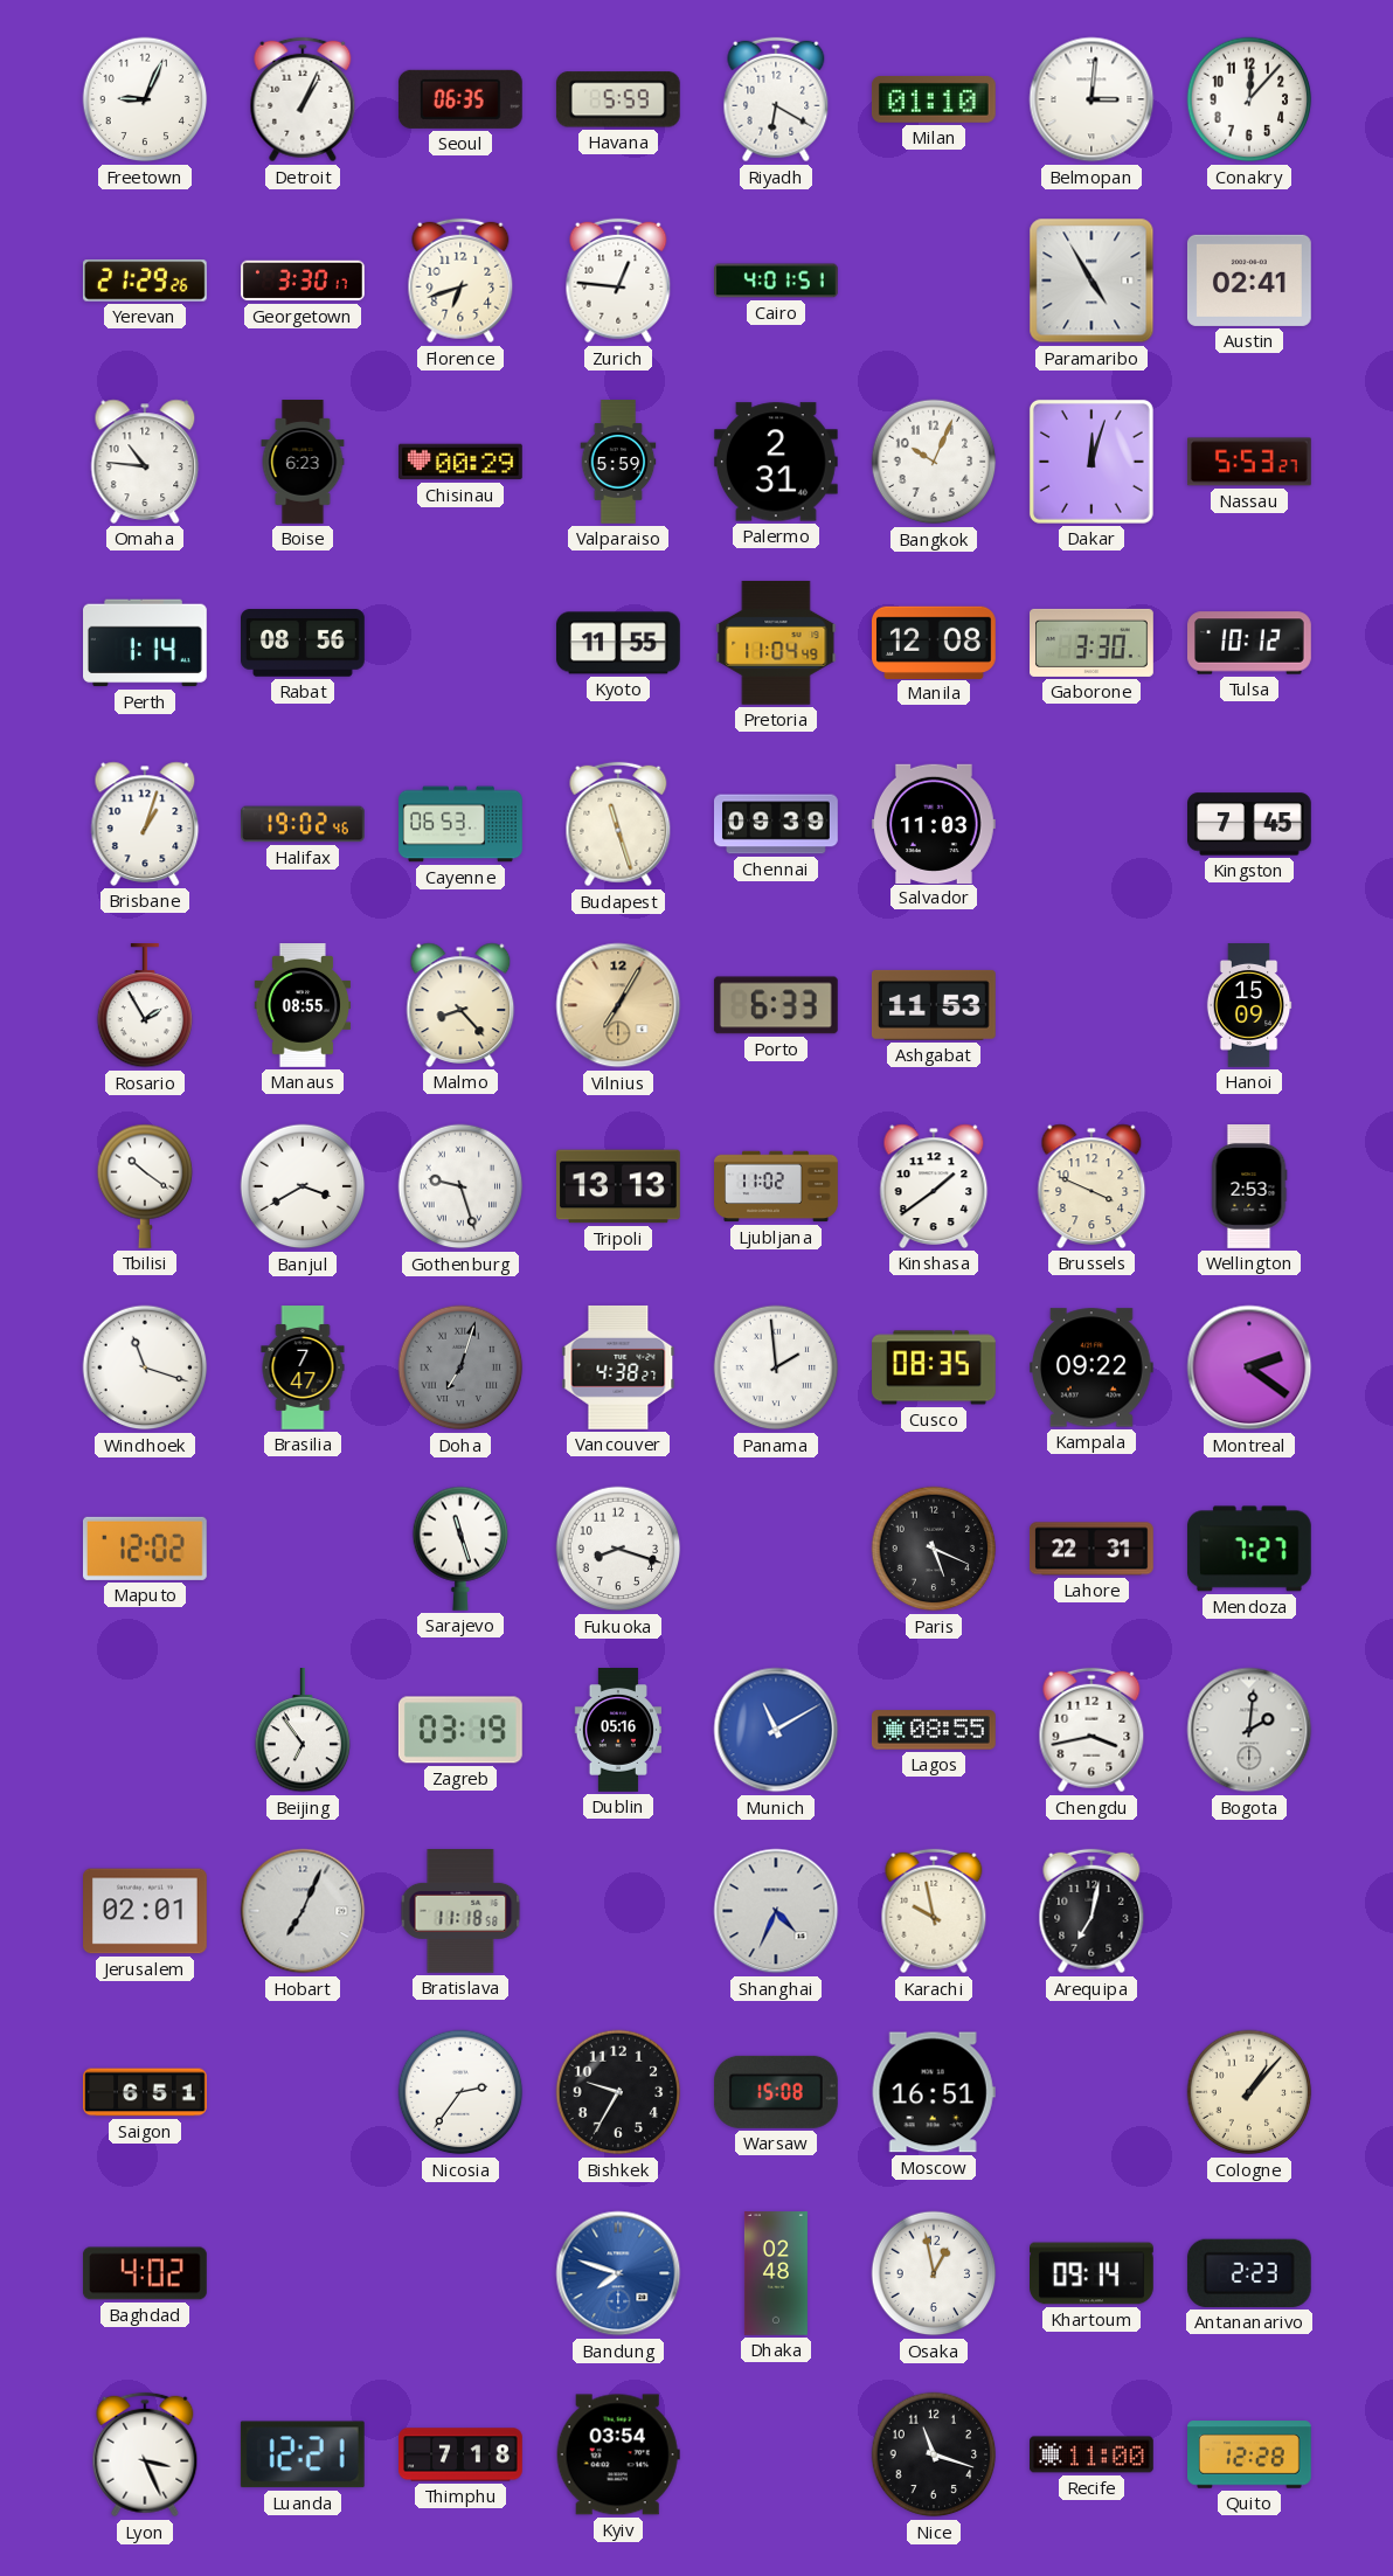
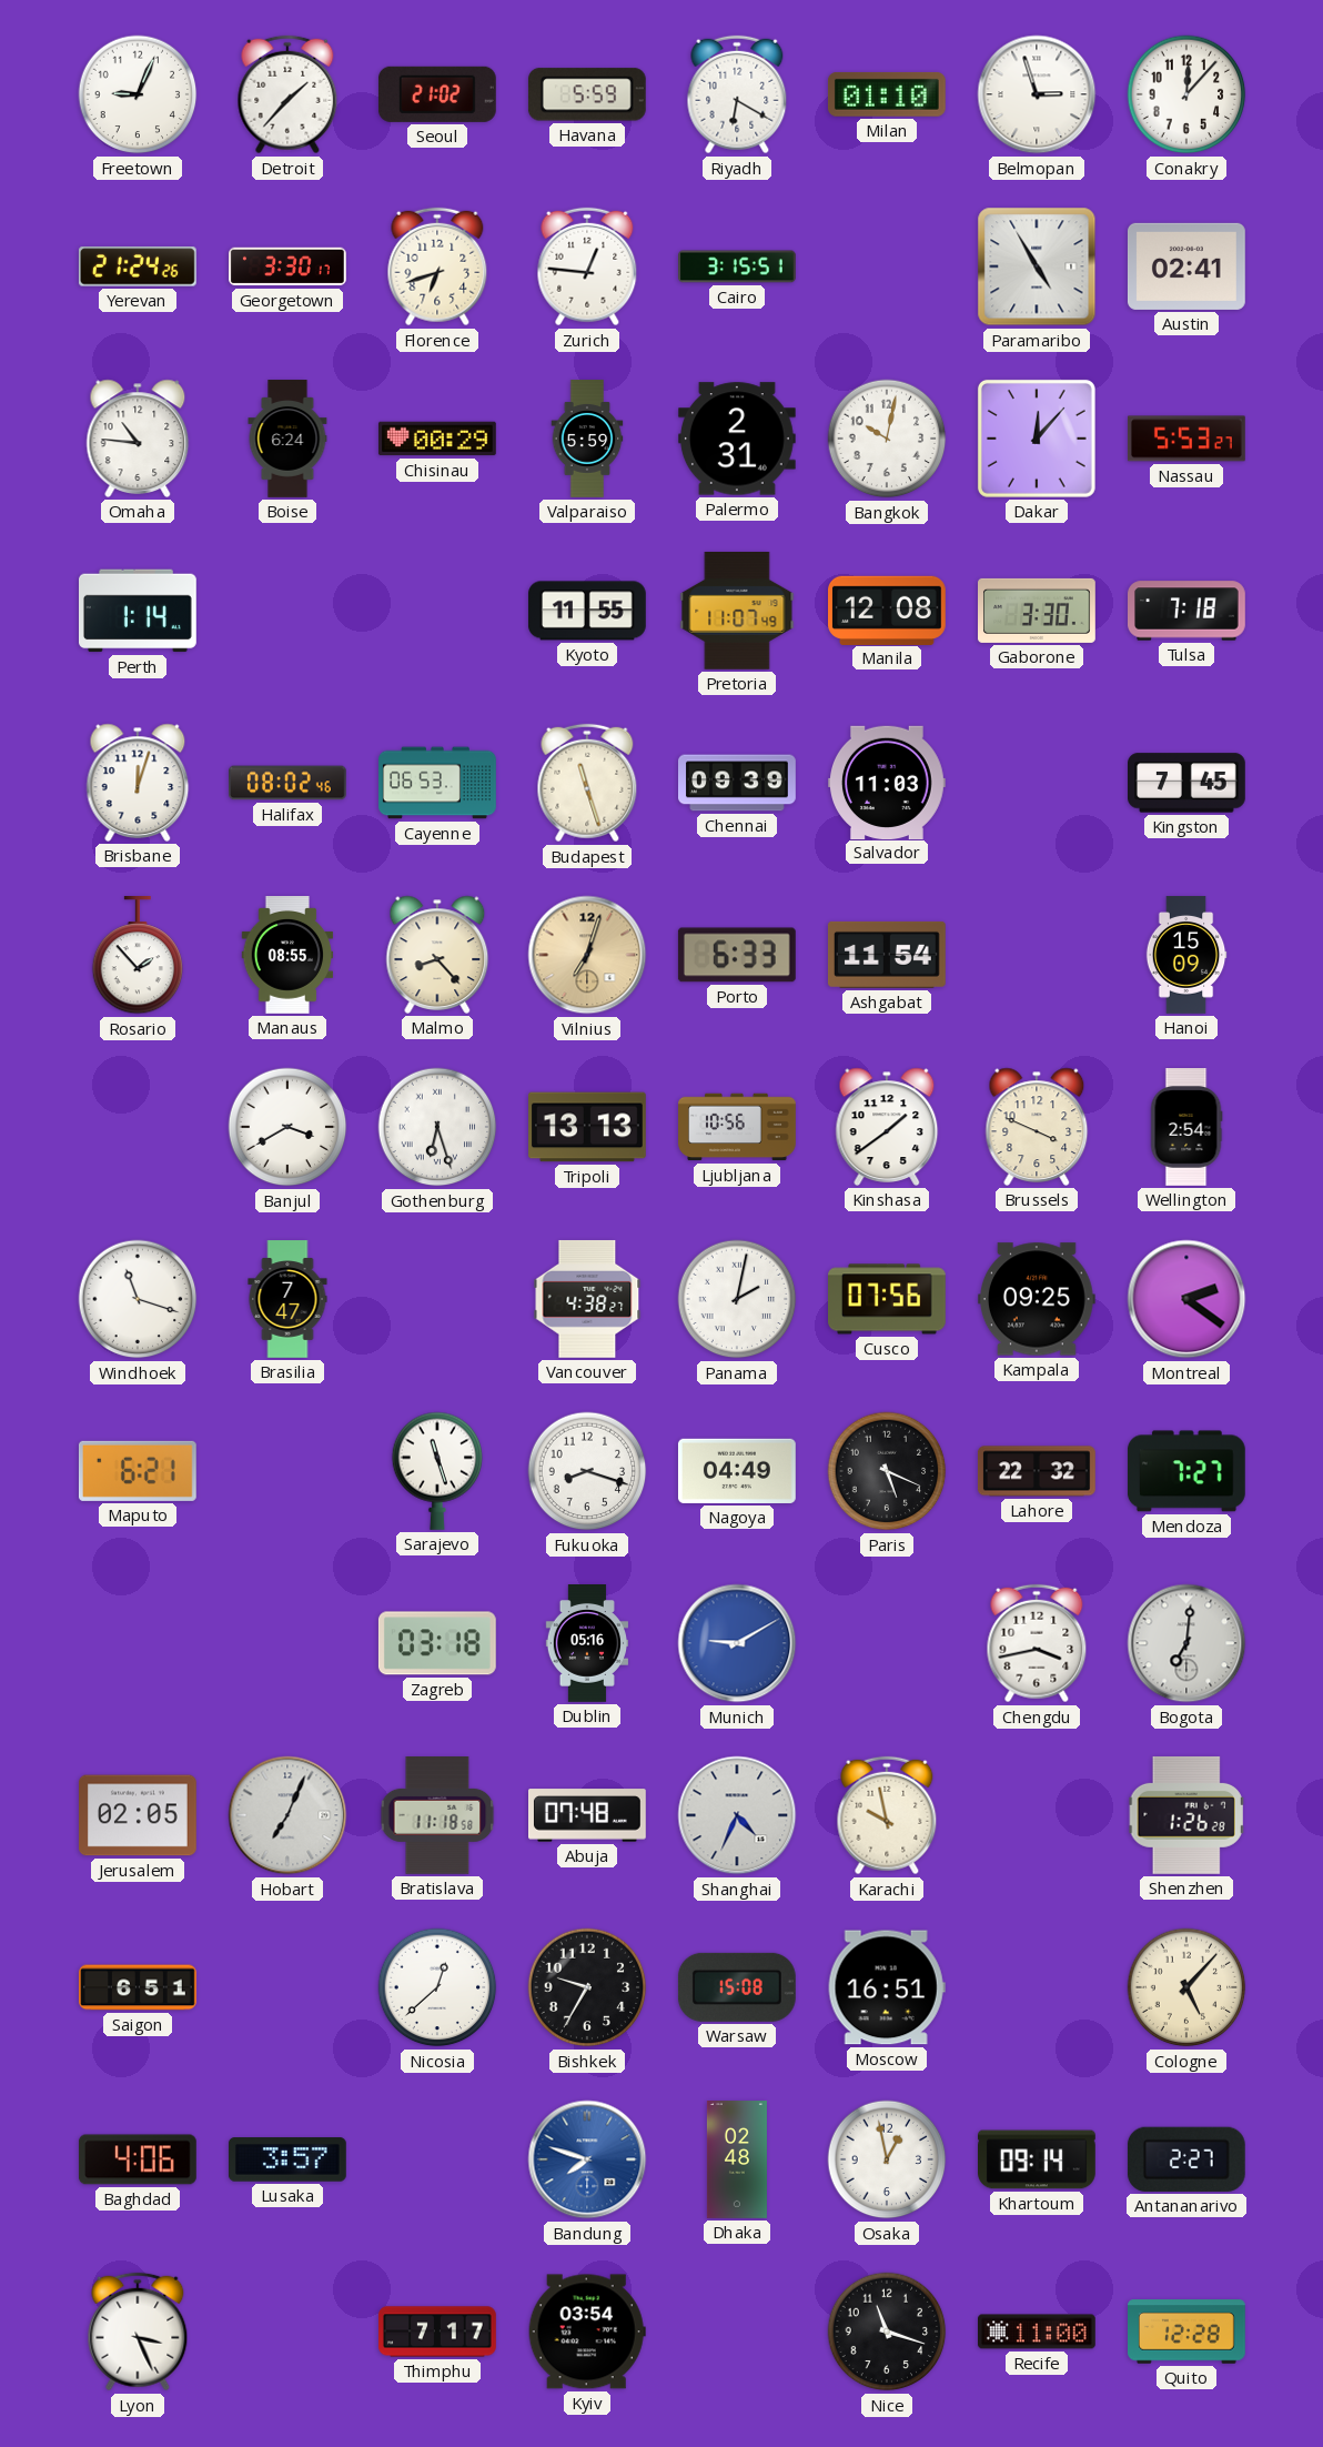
Detroit: 1:04 -> 1:37
Seoul: 06:35 -> 21:02
Belmopan: 3:01 -> 2:57
Yerevan: 21:29 -> 21:24
Cairo: 4:01 -> 3:15
Boise: 6:23 -> 6:24
Bangkok: 10:04 -> 10:02
Dakar: 12:03 -> 12:07
Rabat: 08:56 -> none
Pretoria: 11:04 -> 11:07
Tulsa: 10:12 -> 7:18
Brisbane: 1:03 -> 12:03
Halifax: 19:02 -> 08:02
Rosario: 1:55 -> 1:53
Vilnius: 7:05 -> 7:03
Ashgabat: 11:53 -> 11:54
Tbilisi: 10:21 -> none
Gothenburg: 9:27 -> 6:27
Ljubljana: 11:02 -> 10:56
Wellington: 2:53 -> 2:54
Doha: 7:03 -> none
Panama: 1:59 -> 2:02
Cusco: 08:35 -> 07:56
Kampala: 09:22 -> 09:25
Maputo: 12:02 -> 6:21
Nagoya: none -> 04:49
Lahore: 22:31 -> 22:32
Beijing: 6:54 -> none
Zagreb: 03:19 -> 03:18
Munich: 11:10 -> 9:10
Lagos: 08:55 -> none
Bogota: 2:01 -> 7:01
Jerusalem: 02:01 -> 02:05
Abuja: none -> 07:48
Arequipa: 7:02 -> none
Shenzhen: none -> 1:26
Nicosia: 2:36 -> 12:38
Cologne: 1:07 -> 5:07
Baghdad: 4:02 -> 4:06
Lusaka: none -> 3:57
Antananarivo: 2:23 -> 2:27
Luanda: 12:21 -> none
Thimphu: 7:18 -> 7:17
